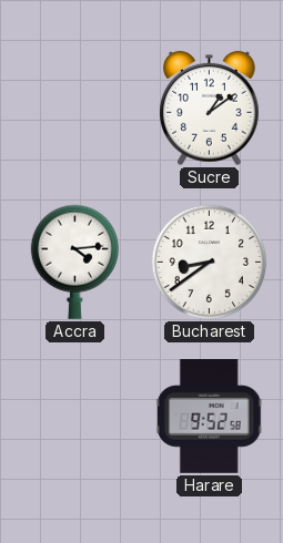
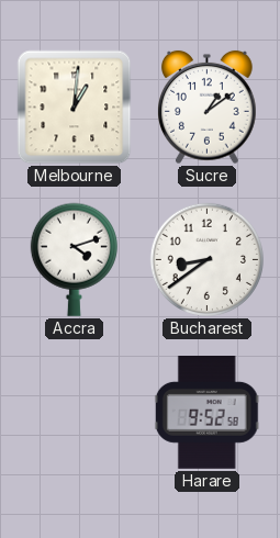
Melbourne: none -> 1:01
Accra: 4:14 -> 4:12
